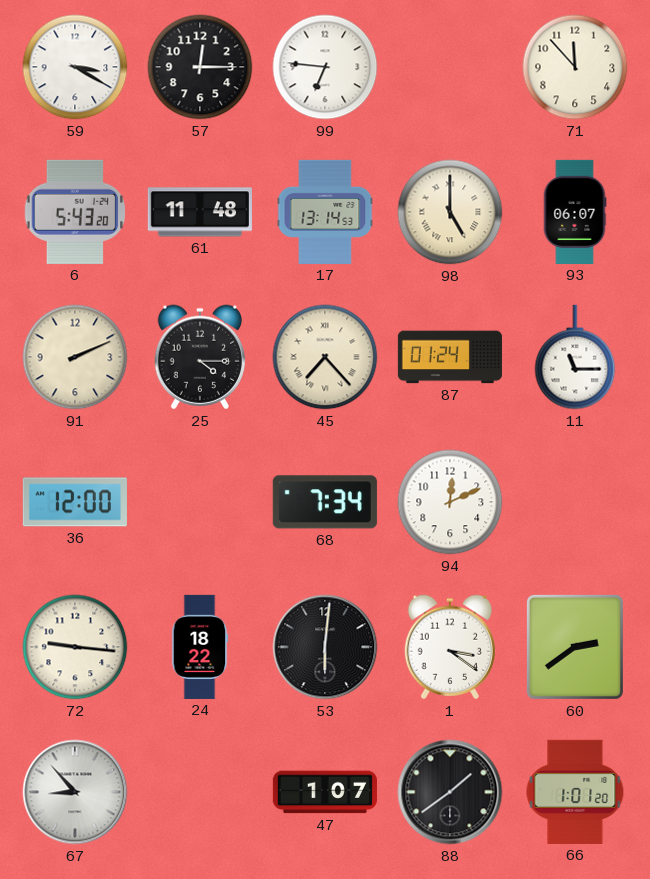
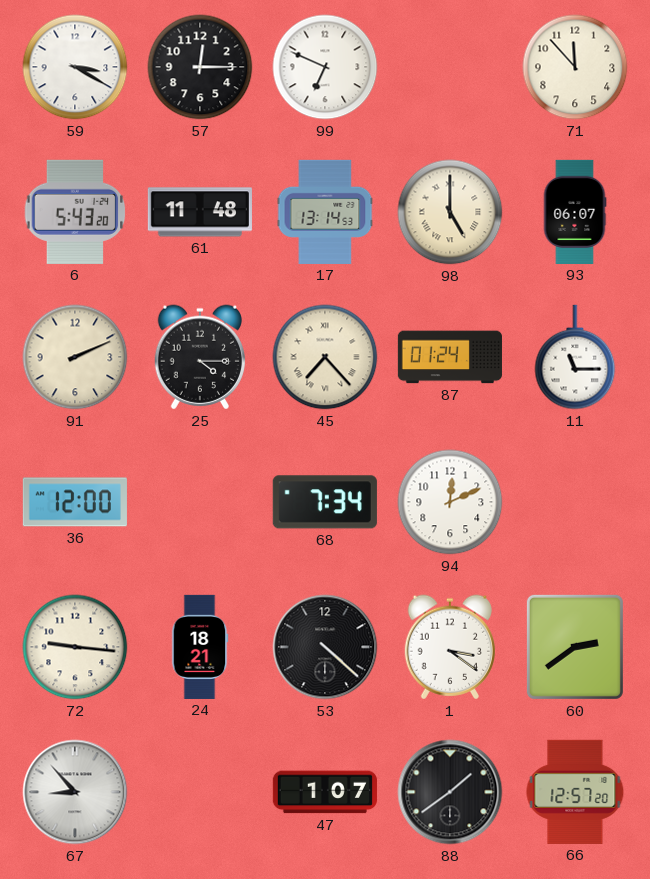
99: 6:46 -> 6:49
24: 18:22 -> 18:21
53: 6:01 -> 4:22
66: 1:01 -> 12:57
